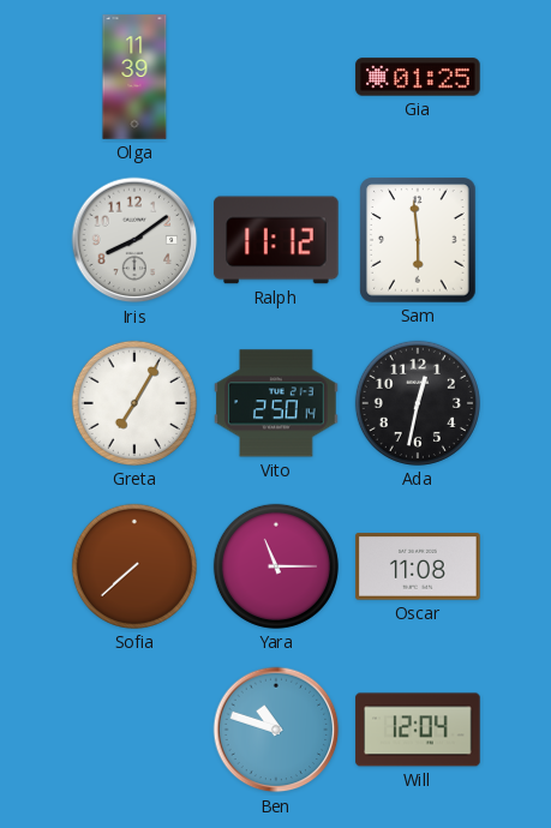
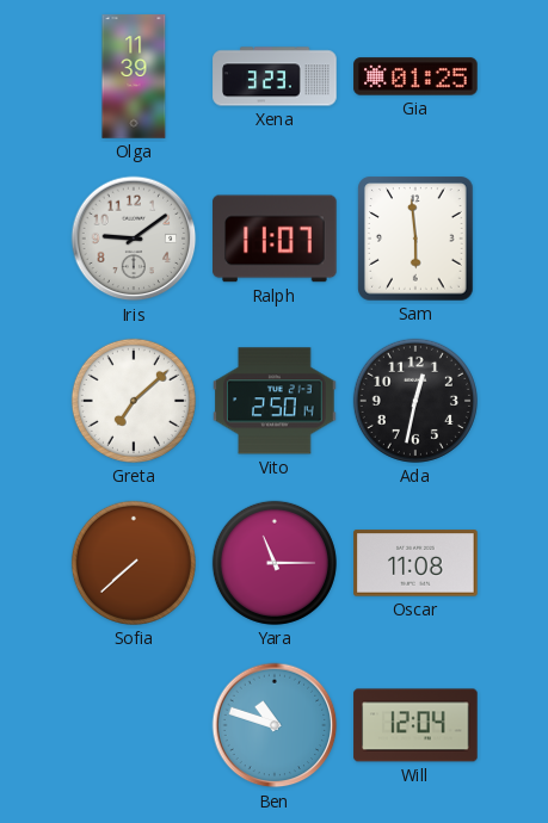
Xena: none -> 3:23
Iris: 8:09 -> 9:09
Ralph: 11:12 -> 11:07
Greta: 7:05 -> 7:08
